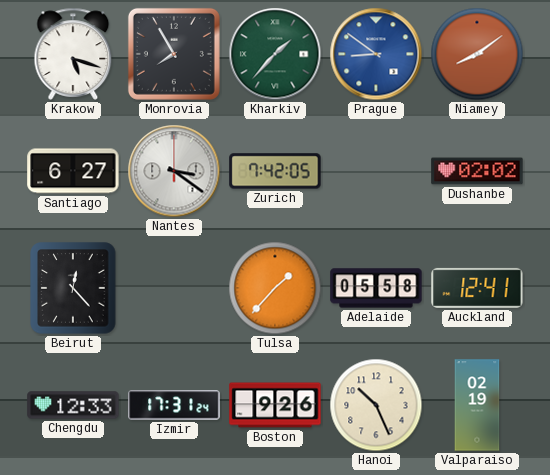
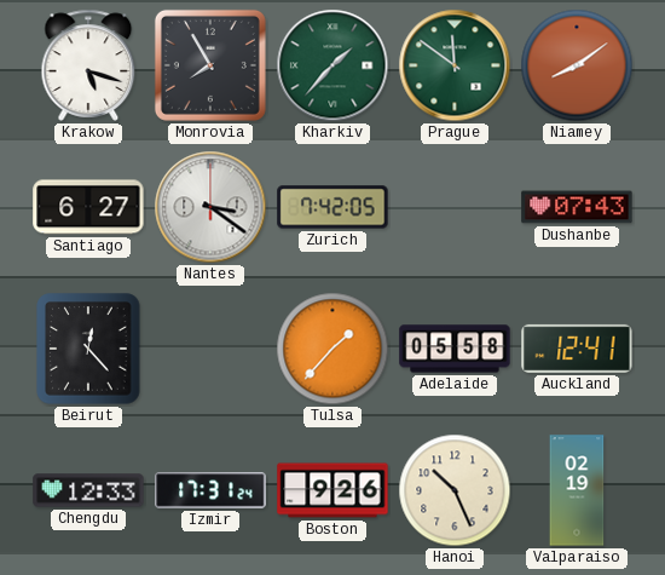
Prague: 8:51 -> 11:51
Prague dial: blue -> green
Dushanbe: 02:02 -> 07:43
